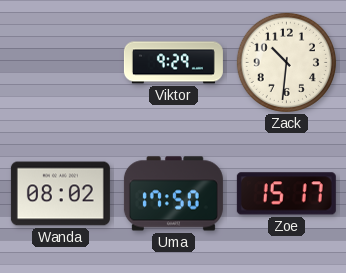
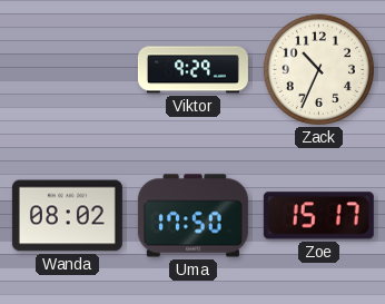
Zack: 10:31 -> 10:34
